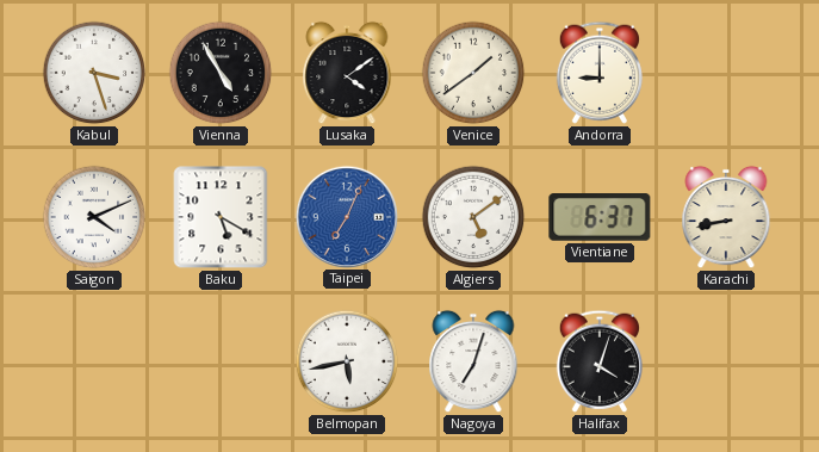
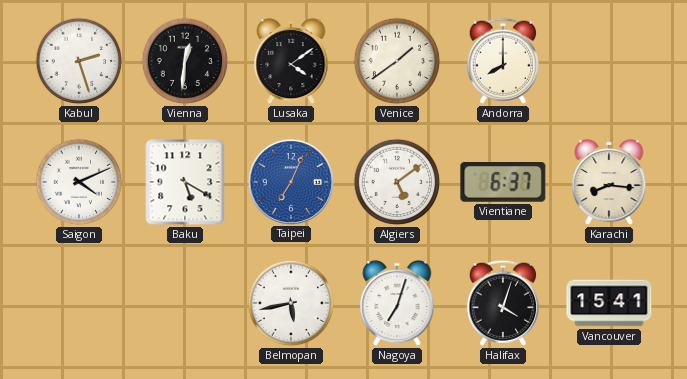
Kabul: 3:27 -> 2:27
Vienna: 4:55 -> 12:31
Andorra: 9:00 -> 8:00
Karachi: 8:43 -> 8:16
Vancouver: none -> 15:41
